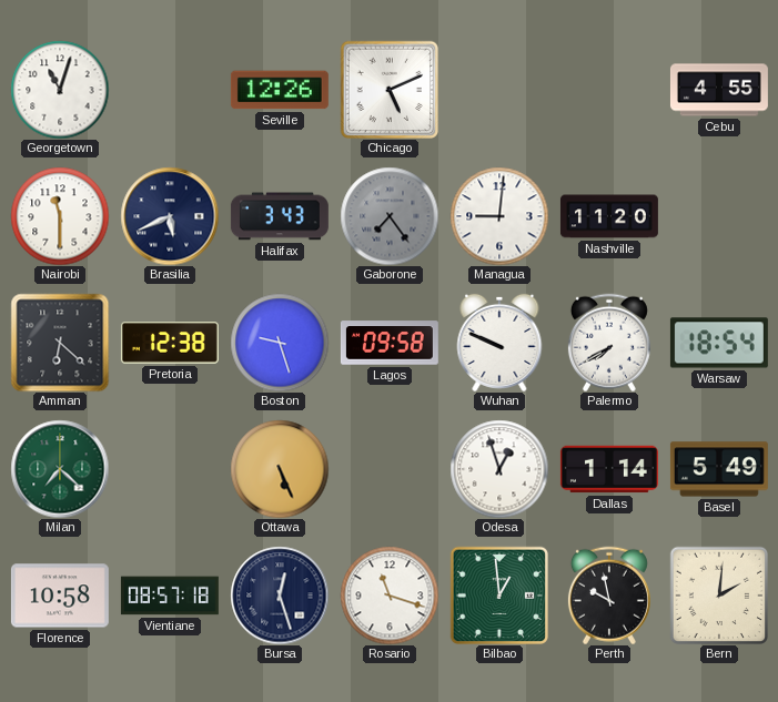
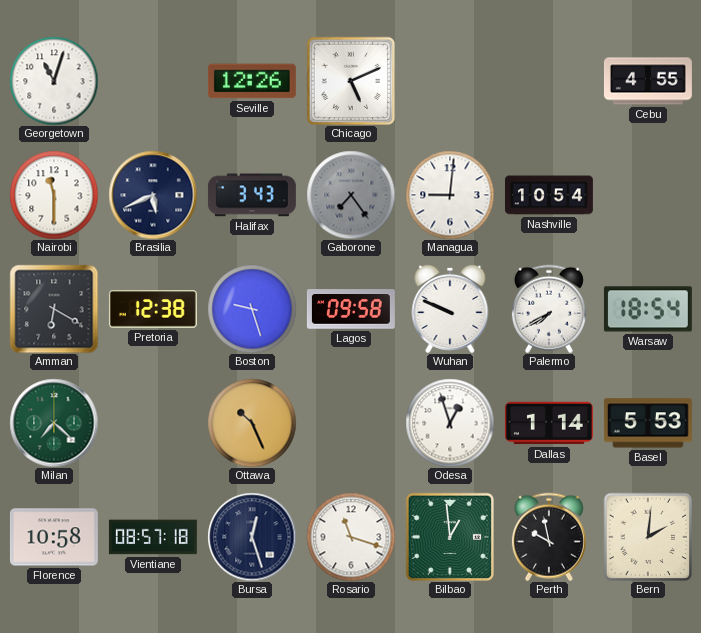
Nashville: 11:20 -> 10:54
Amman: 6:22 -> 6:20
Ottawa: 5:26 -> 10:26
Basel: 5:49 -> 5:53
